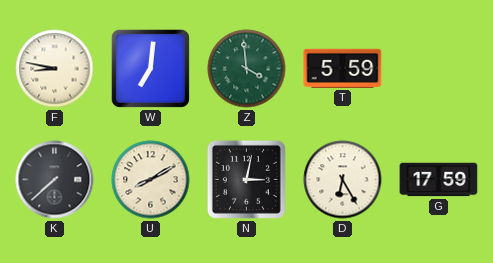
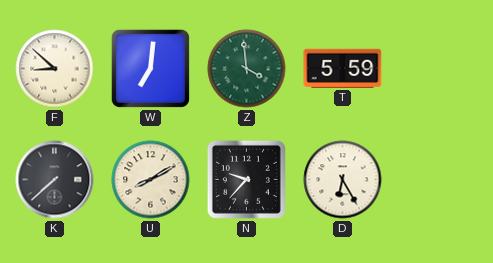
F: 8:47 -> 8:52
N: 3:02 -> 9:37
G: 17:59 -> none
